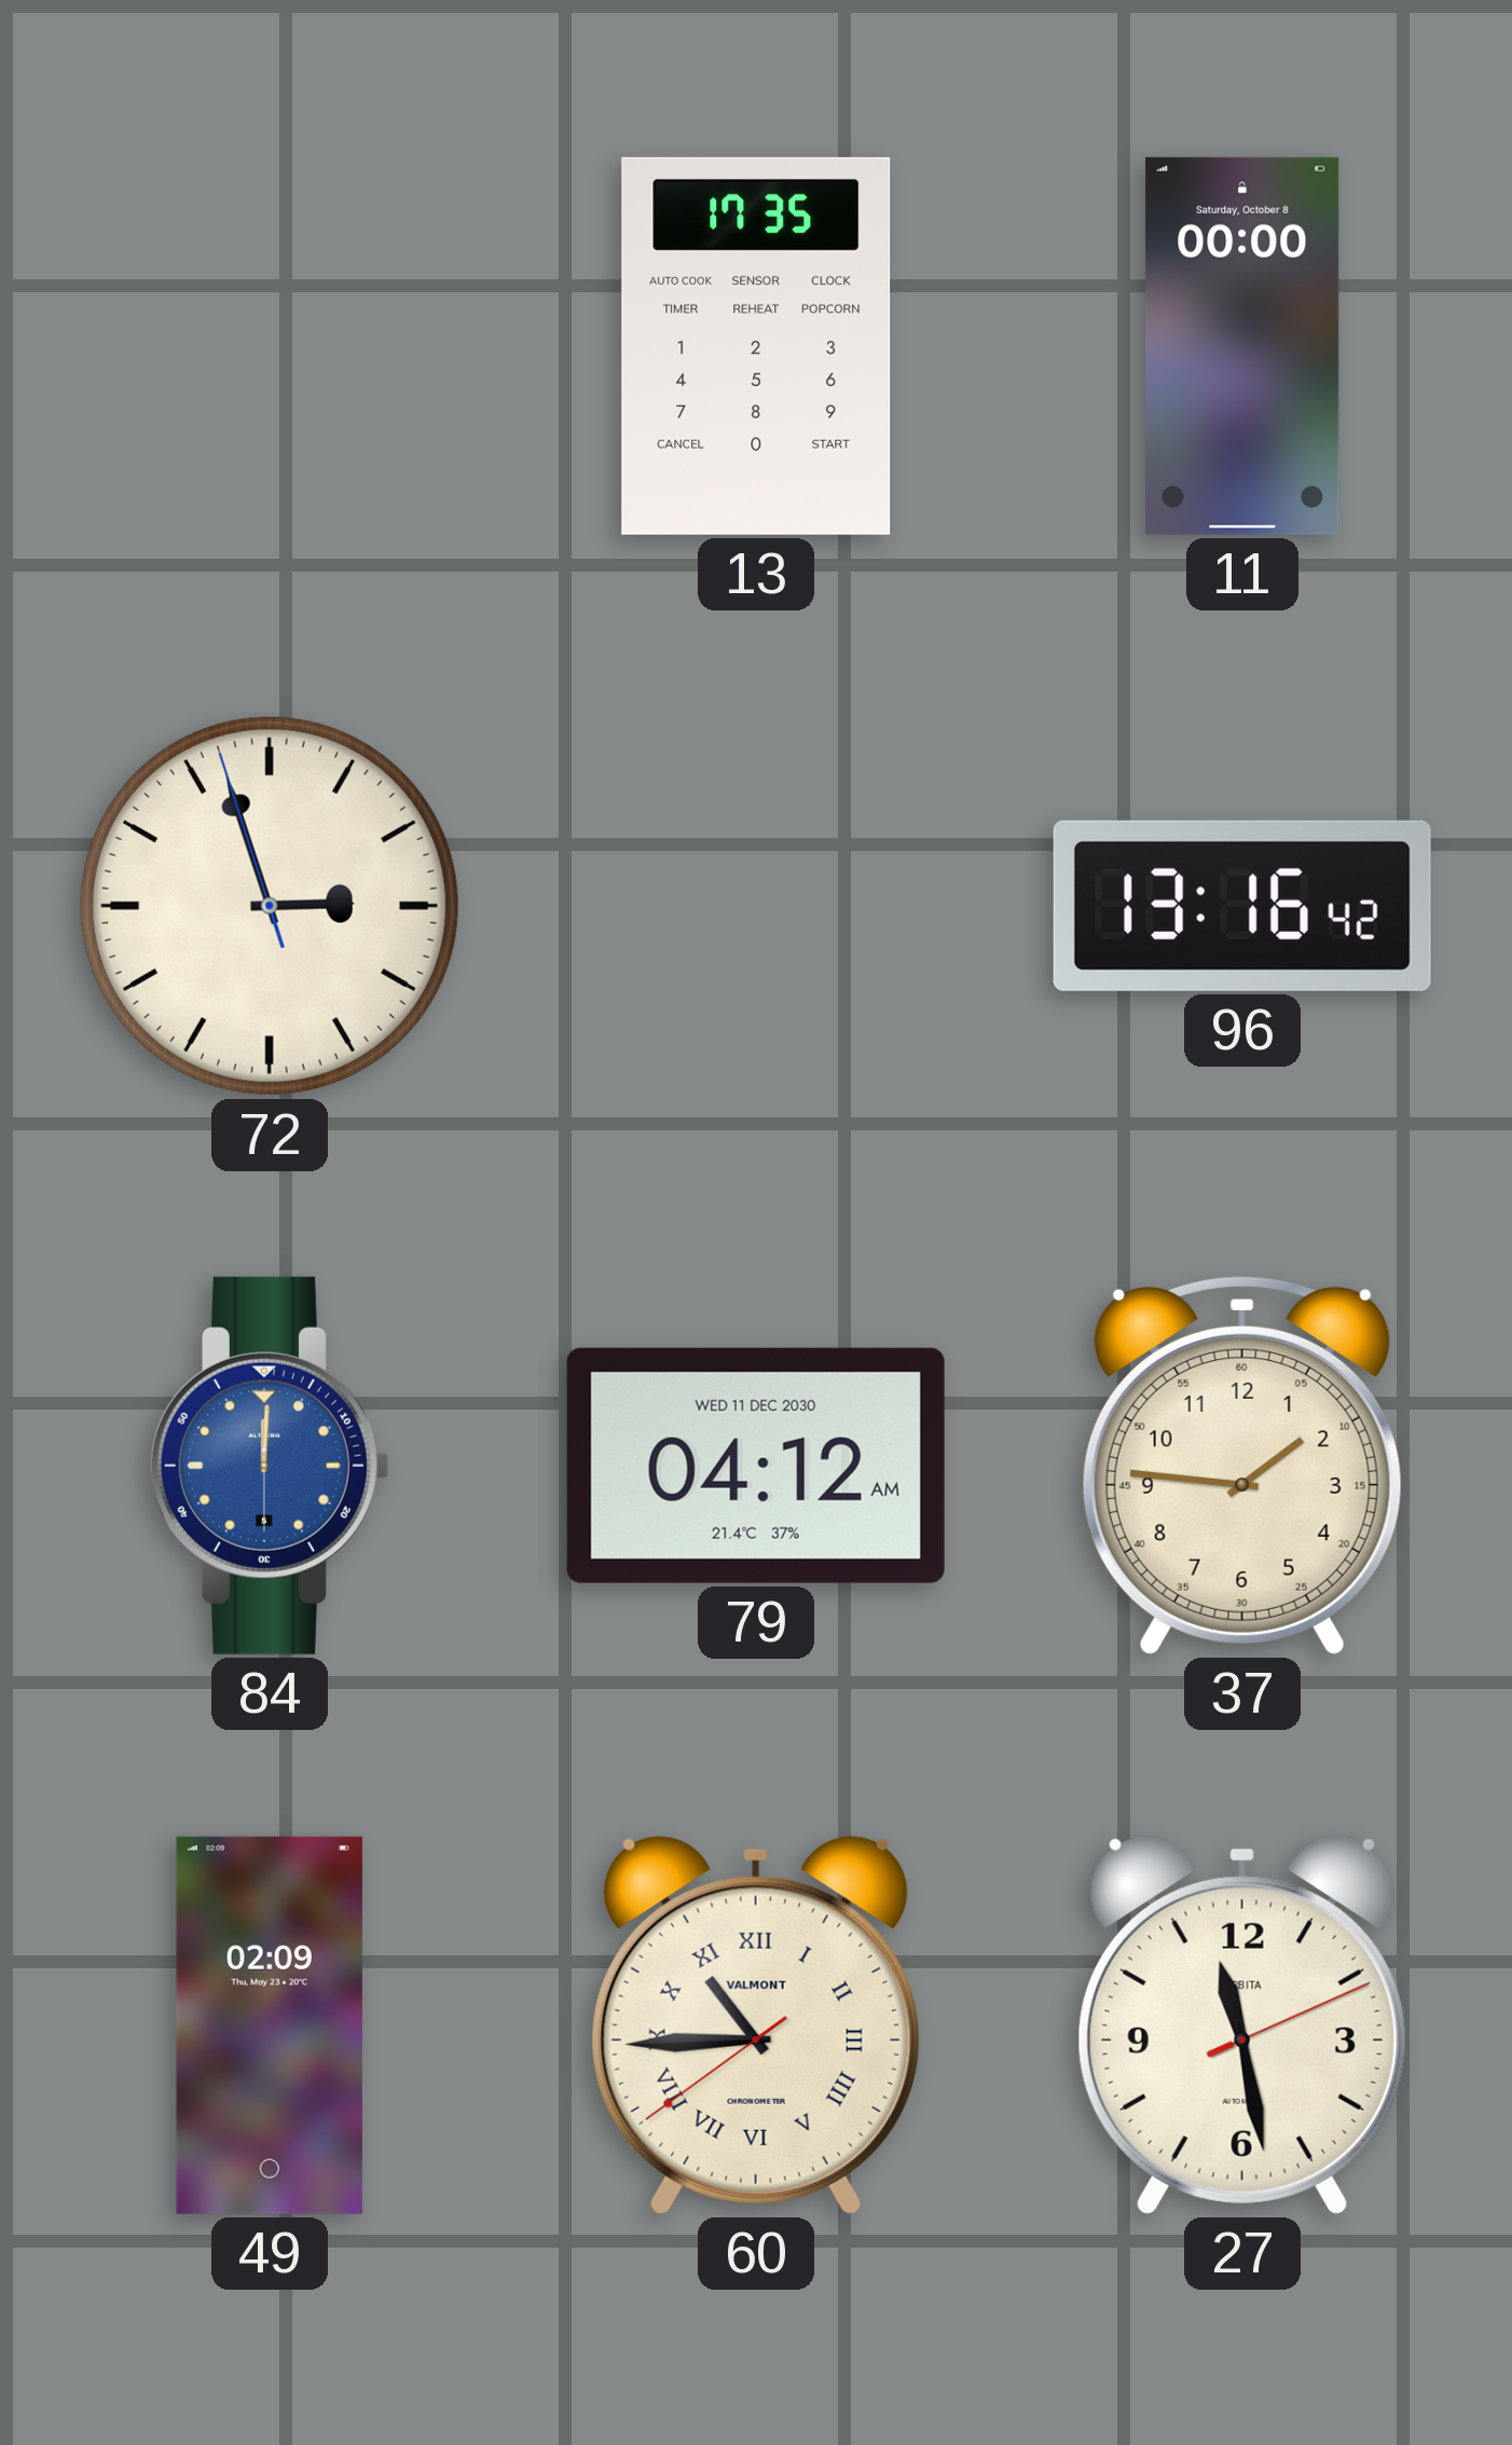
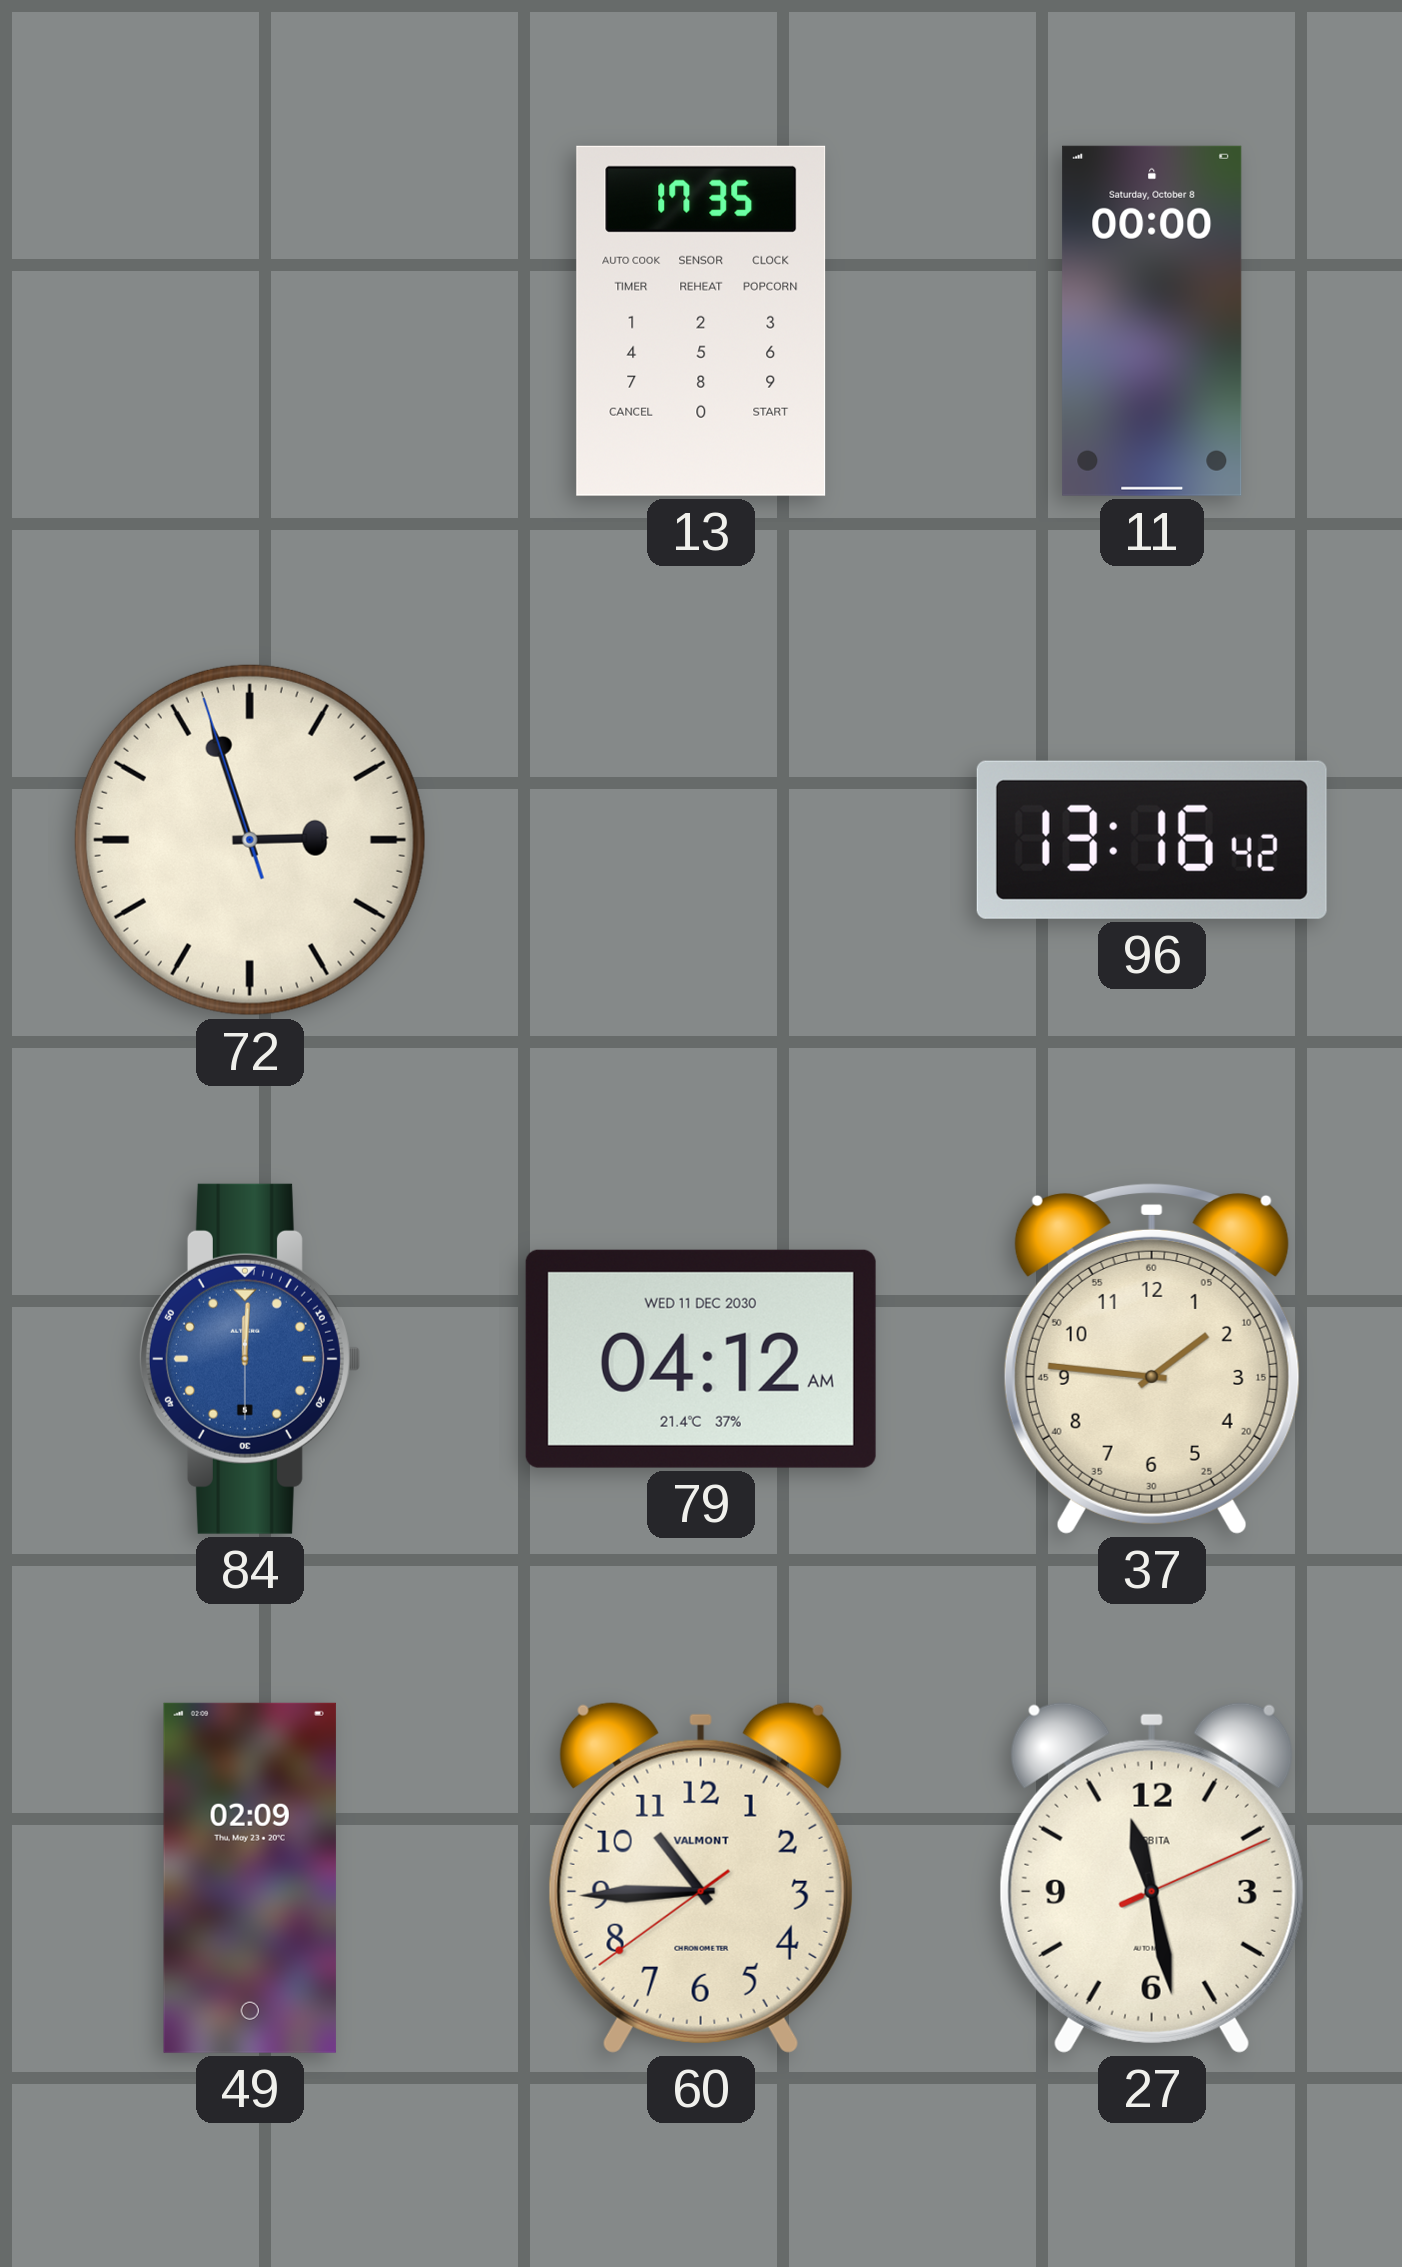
60 numerals: Roman -> Arabic
